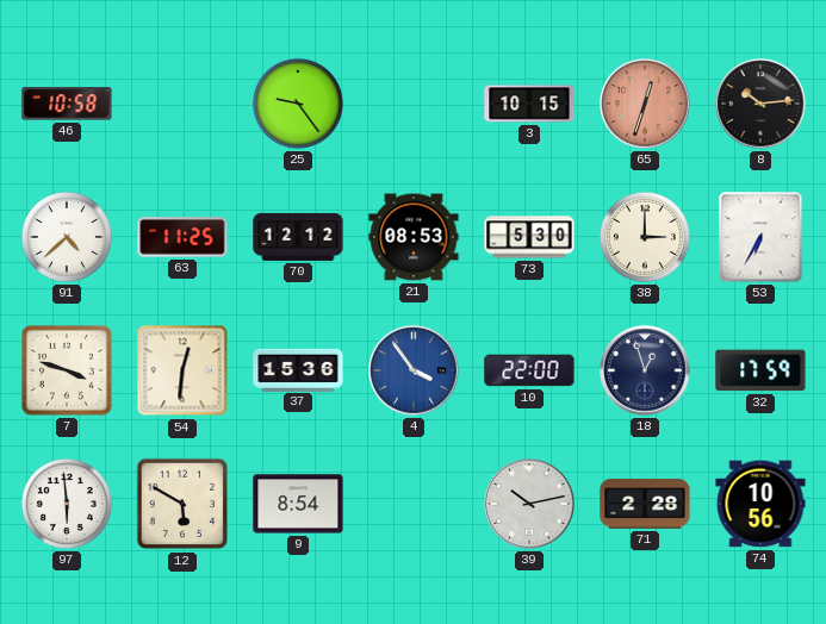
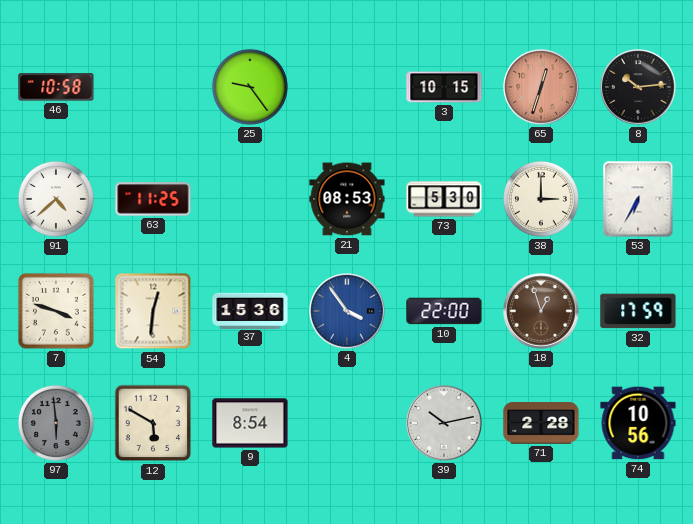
70: 12:12 -> none
18 dial: navy -> brown
97 dial: white -> grey
